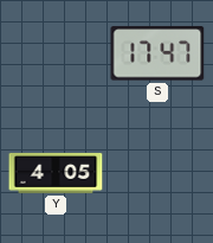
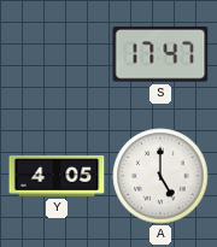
A: none -> 5:00
